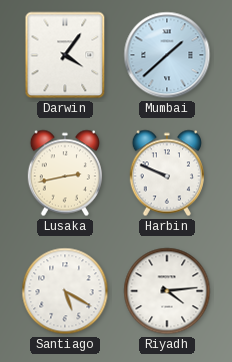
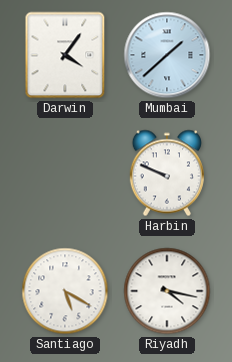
Lusaka: 2:43 -> none
Riyadh: 4:14 -> 4:17
